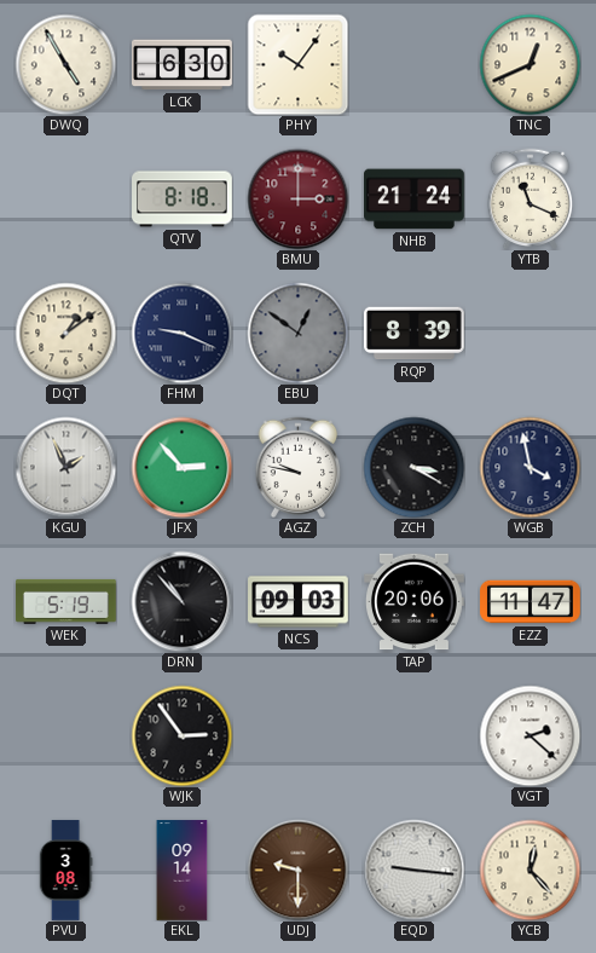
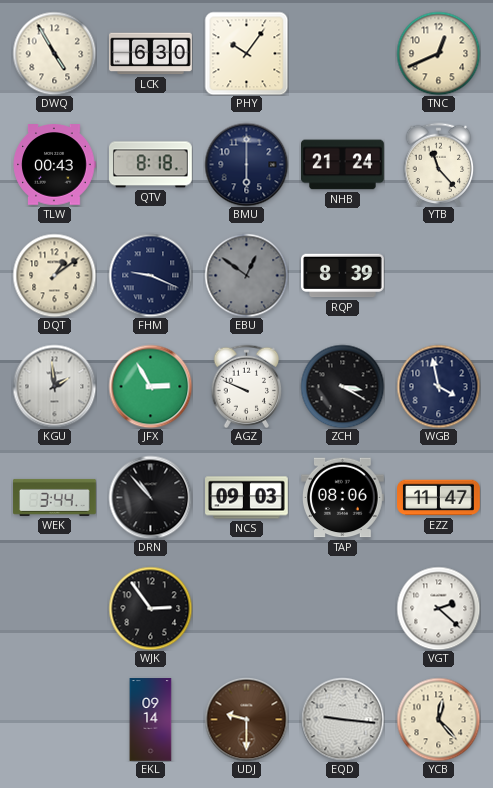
TLW: none -> 00:43
BMU: 3:00 -> 6:00
BMU dial: burgundy -> navy
YTB: 11:19 -> 11:23
KGU: 1:56 -> 1:59
JFX: 2:53 -> 2:55
AGZ: 9:47 -> 9:49
WEK: 5:19 -> 3:44
TAP: 20:06 -> 08:06
PVU: 3:08 -> none
